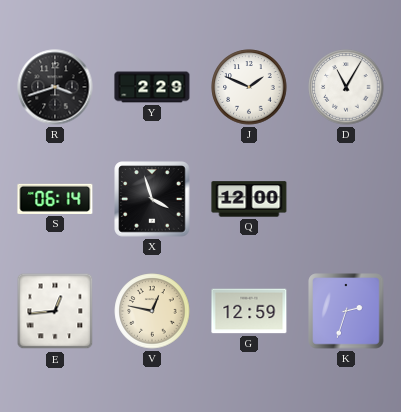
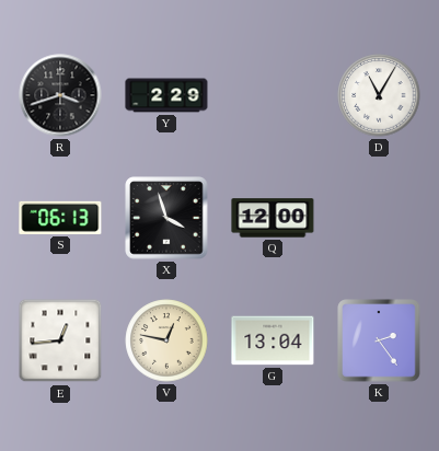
J: 1:49 -> none
S: 06:14 -> 06:13
G: 12:59 -> 13:04
K: 2:33 -> 2:24
